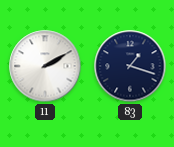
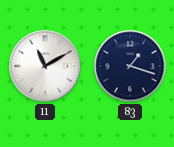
11: 2:10 -> 11:10
